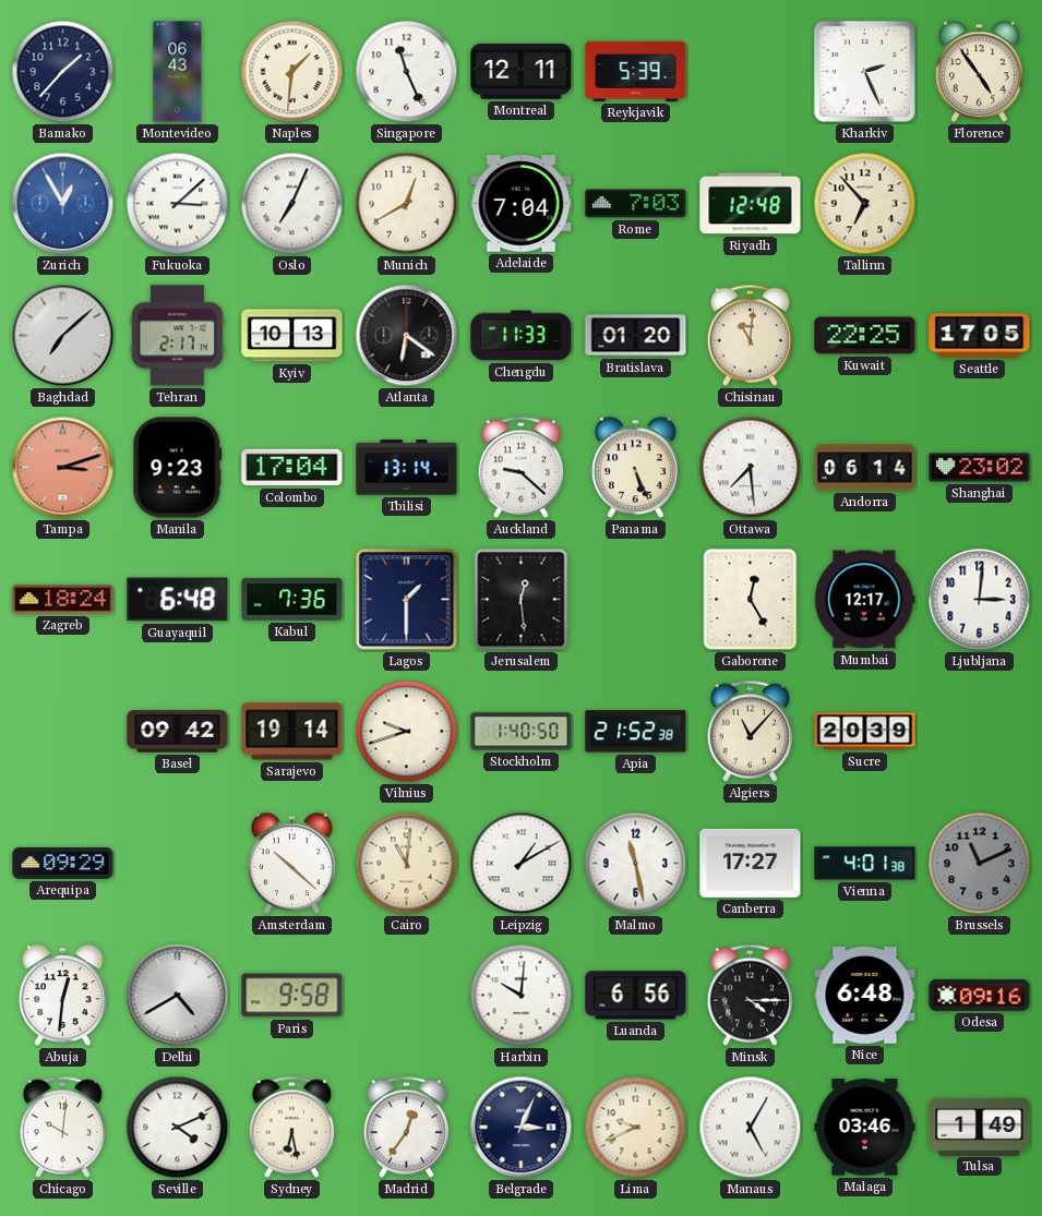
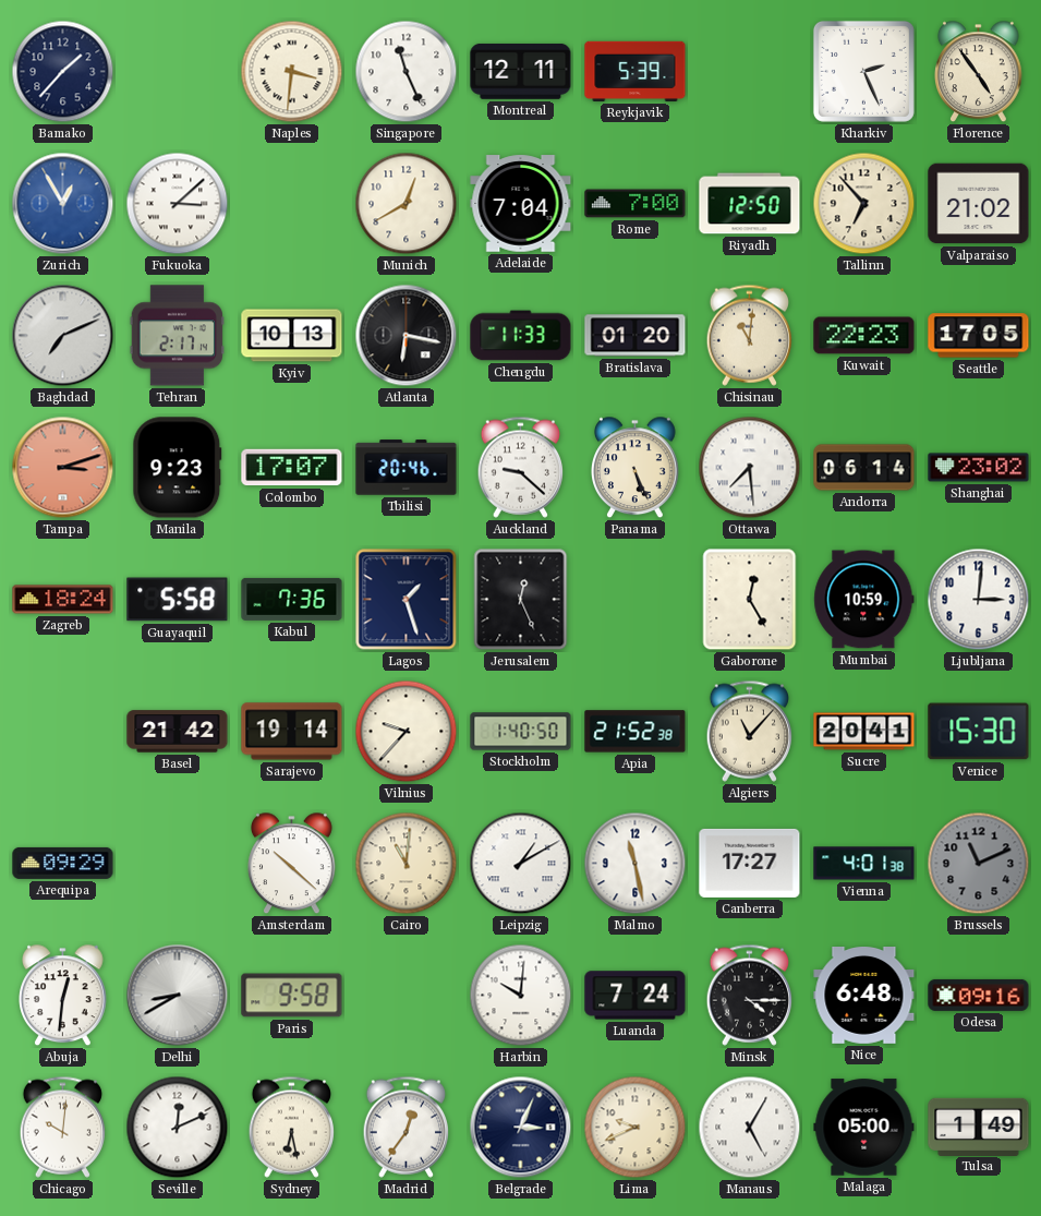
Montevideo: 06:43 -> none
Naples: 1:31 -> 3:31
Oslo: 7:04 -> none
Rome: 7:03 -> 7:00
Riyadh: 12:48 -> 12:50
Valparaiso: none -> 21:02
Baghdad: 7:08 -> 7:11
Atlanta: 6:21 -> 6:17
Kuwait: 22:25 -> 22:23
Colombo: 17:04 -> 17:07
Tbilisi: 13:14 -> 20:46
Guayaquil: 6:48 -> 5:58
Lagos: 1:30 -> 1:27
Jerusalem: 12:29 -> 12:26
Mumbai: 12:17 -> 10:59
Basel: 09:42 -> 21:42
Vilnius: 9:42 -> 9:37
Sucre: 20:39 -> 20:41
Venice: none -> 15:30
Delhi: 4:40 -> 8:40
Luanda: 6:56 -> 7:24
Seville: 4:11 -> 12:11
Malaga: 03:46 -> 05:00
